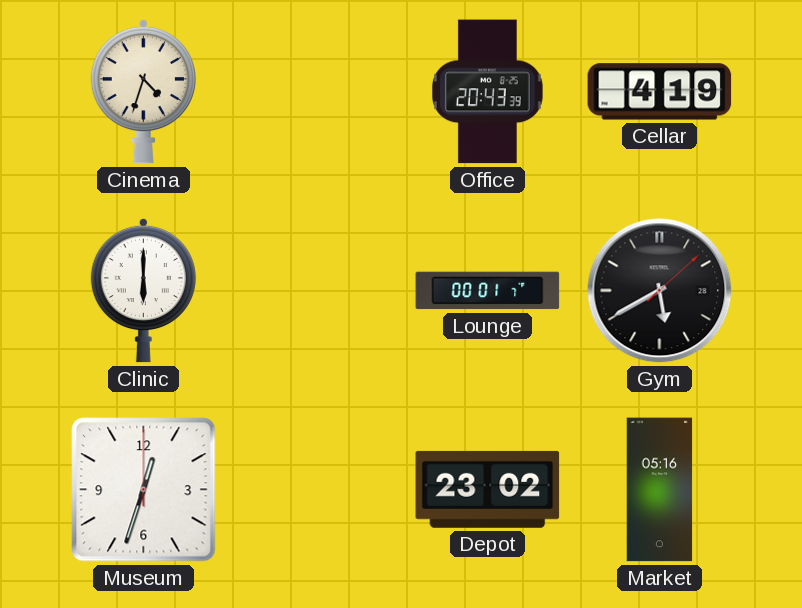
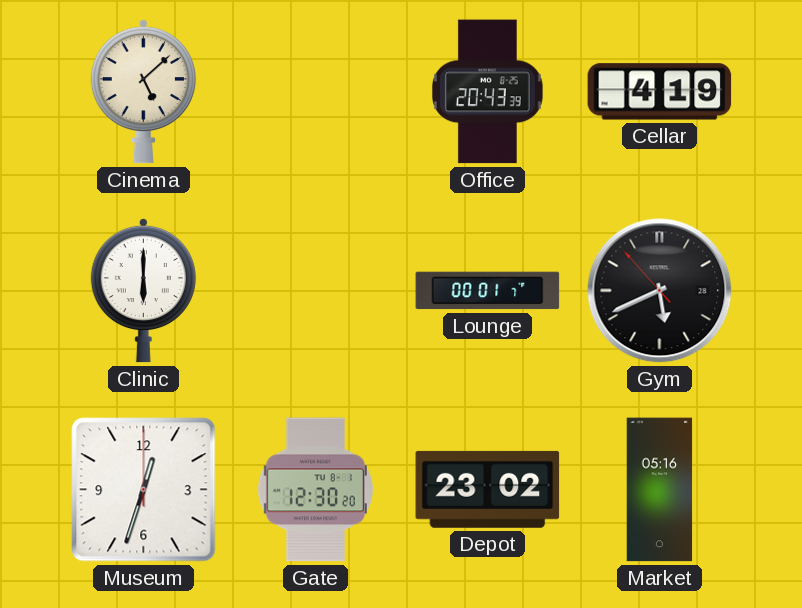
Cinema: 4:33 -> 5:08
Gym: 5:40:08 -> 5:40:53
Gate: none -> 12:30
